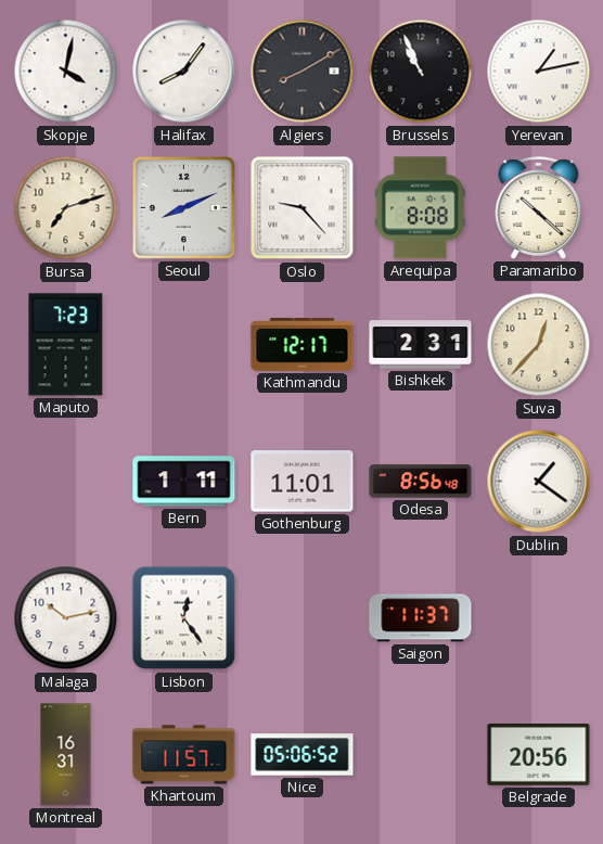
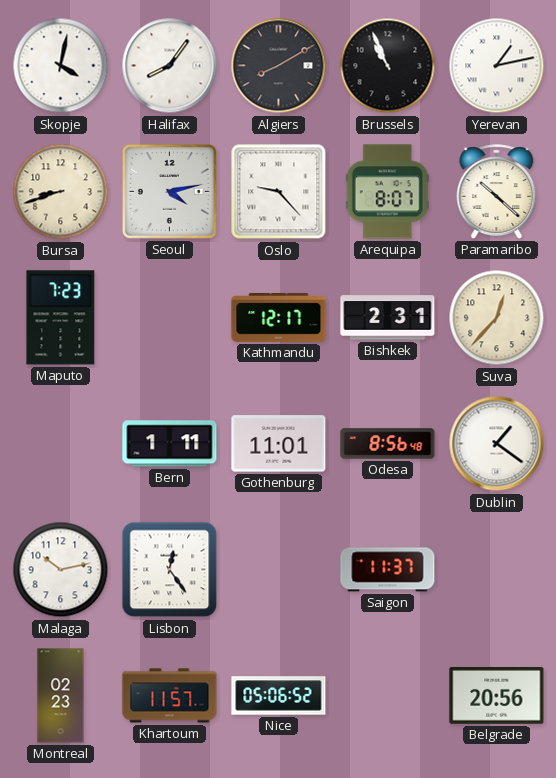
Bursa: 7:12 -> 8:42
Seoul: 8:11 -> 4:13
Arequipa: 8:08 -> 8:07
Montreal: 16:31 -> 02:23
